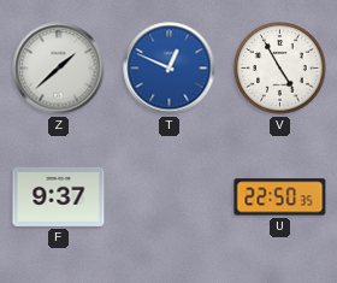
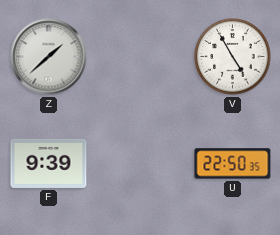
T: 12:49 -> none
F: 9:37 -> 9:39
